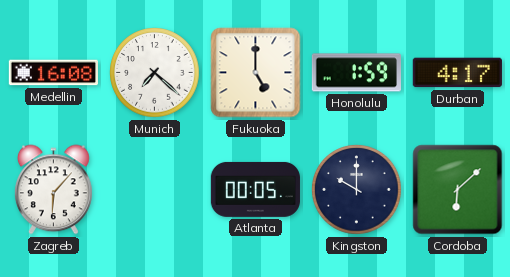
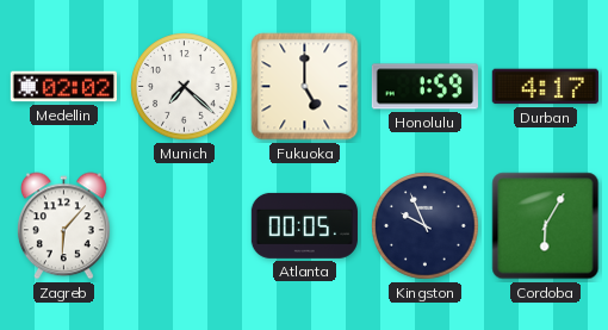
Medellin: 16:08 -> 02:02
Kingston: 10:00 -> 9:56
Cordoba: 6:08 -> 6:05
